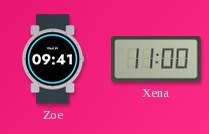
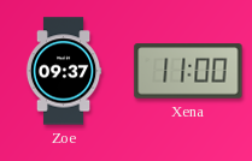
Zoe: 09:41 -> 09:37
